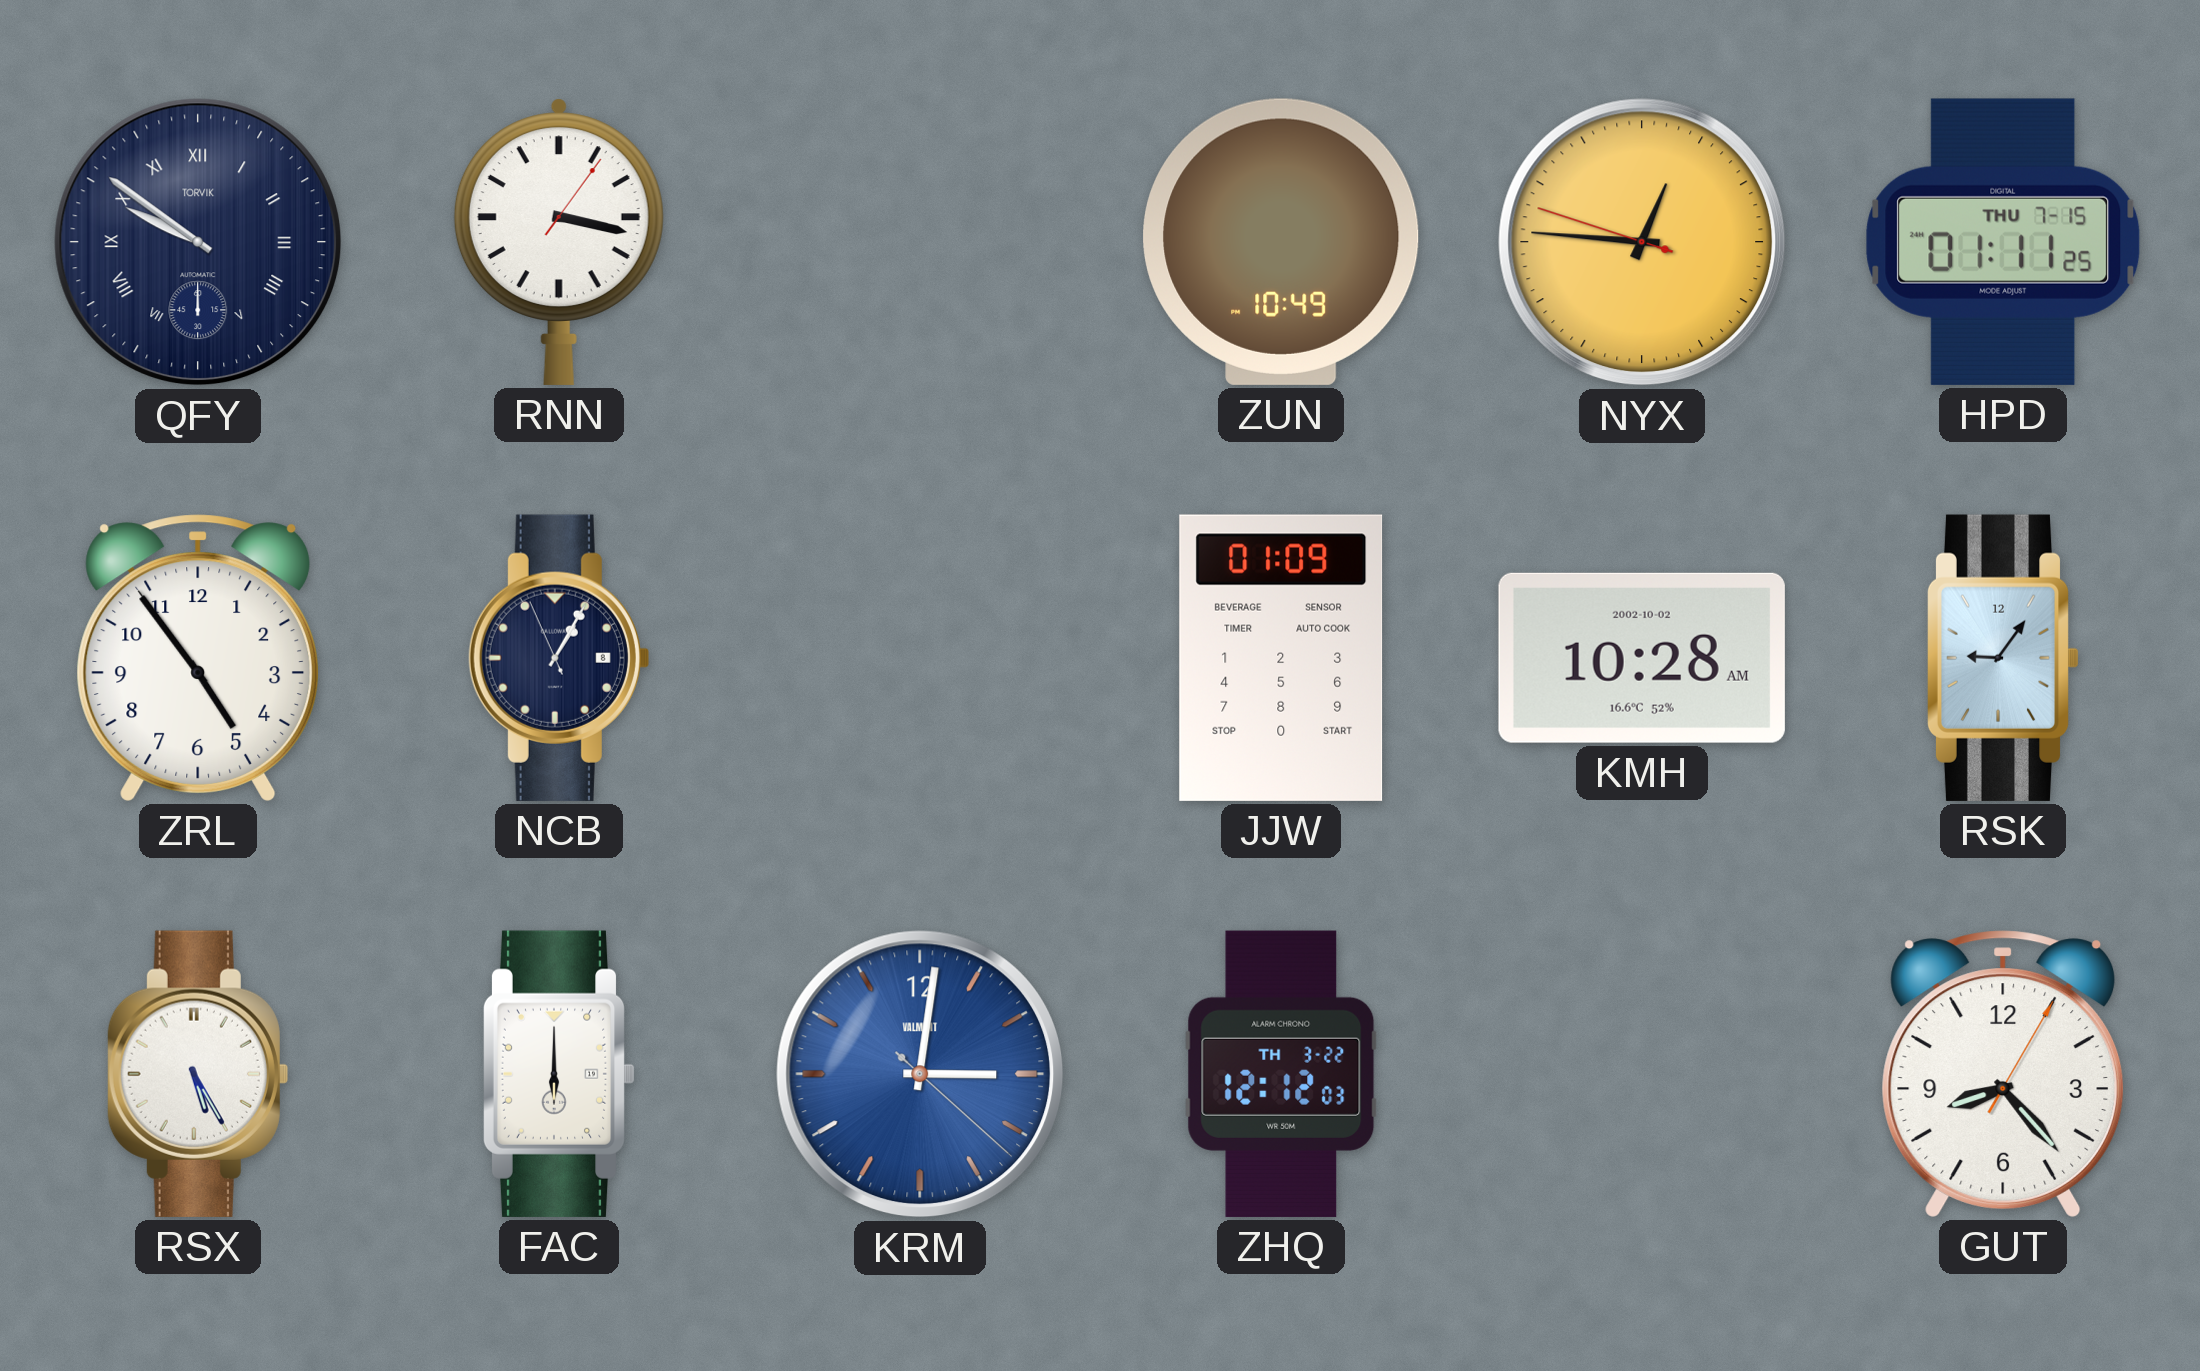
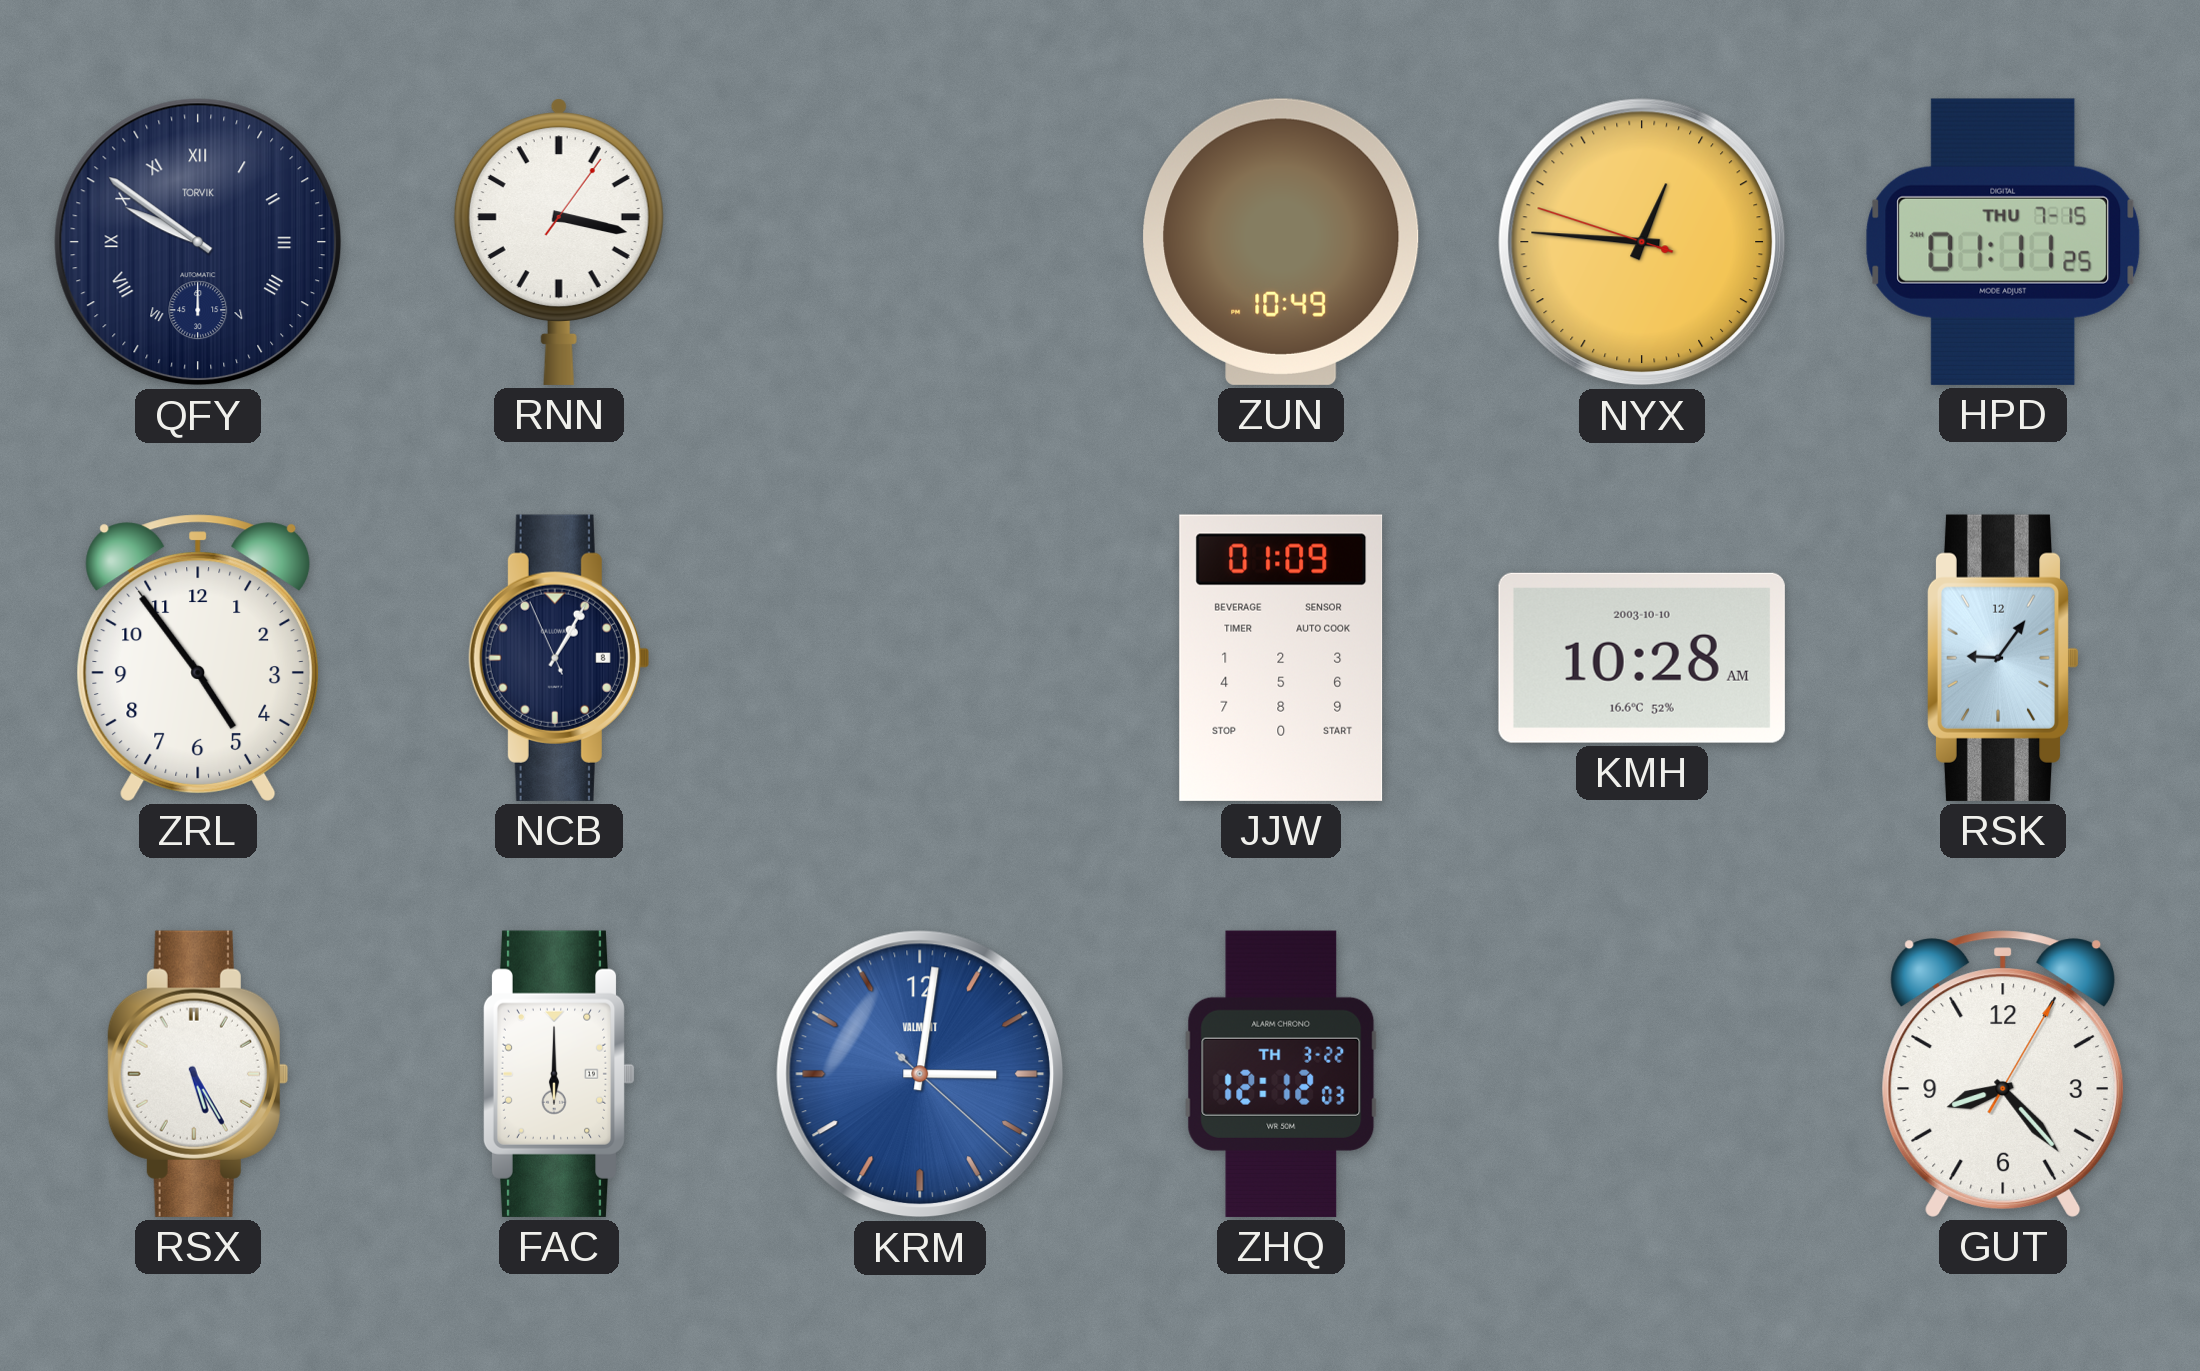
KMH date: 2002-10-02 -> 2003-10-10
